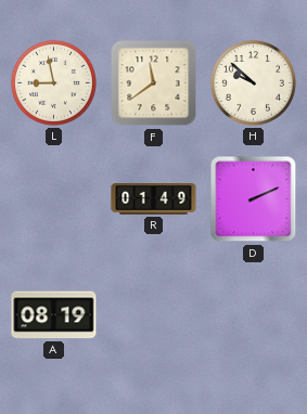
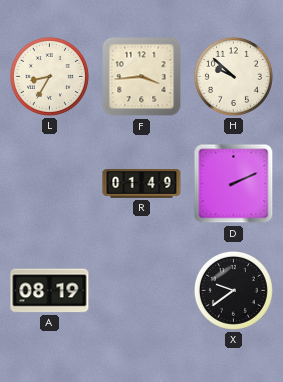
L: 8:58 -> 8:35
F: 11:39 -> 3:44
X: none -> 9:39
